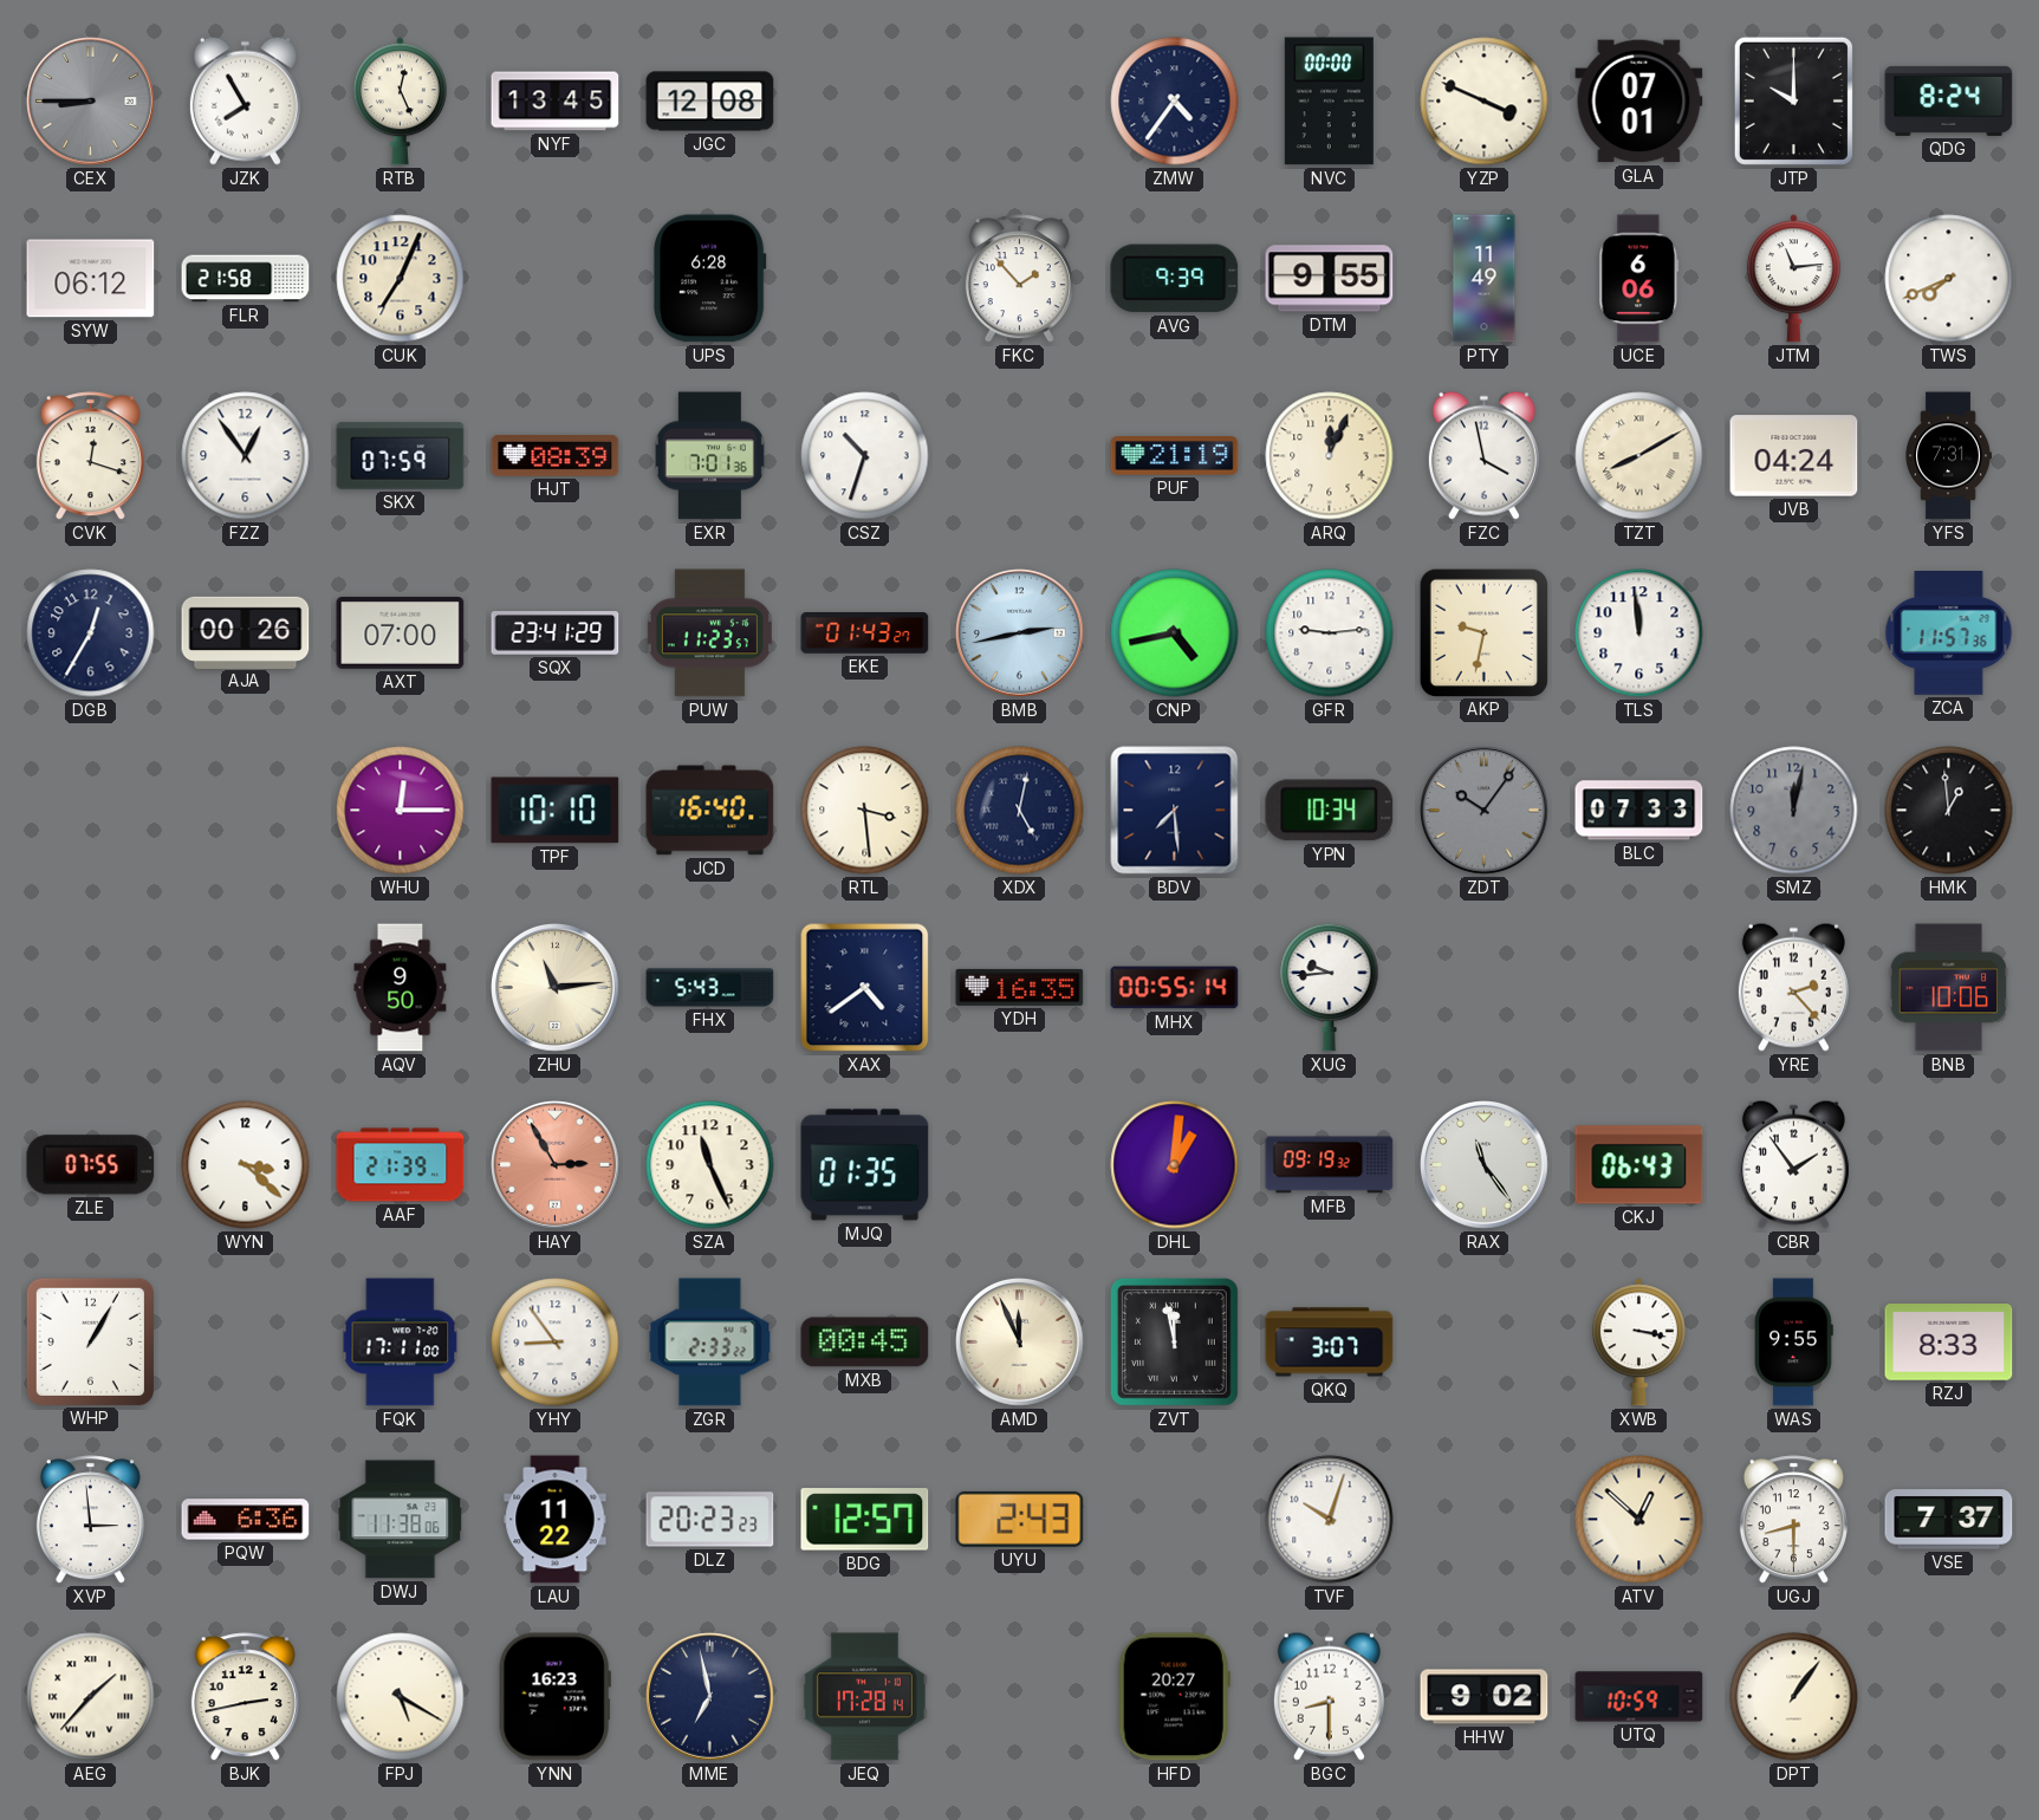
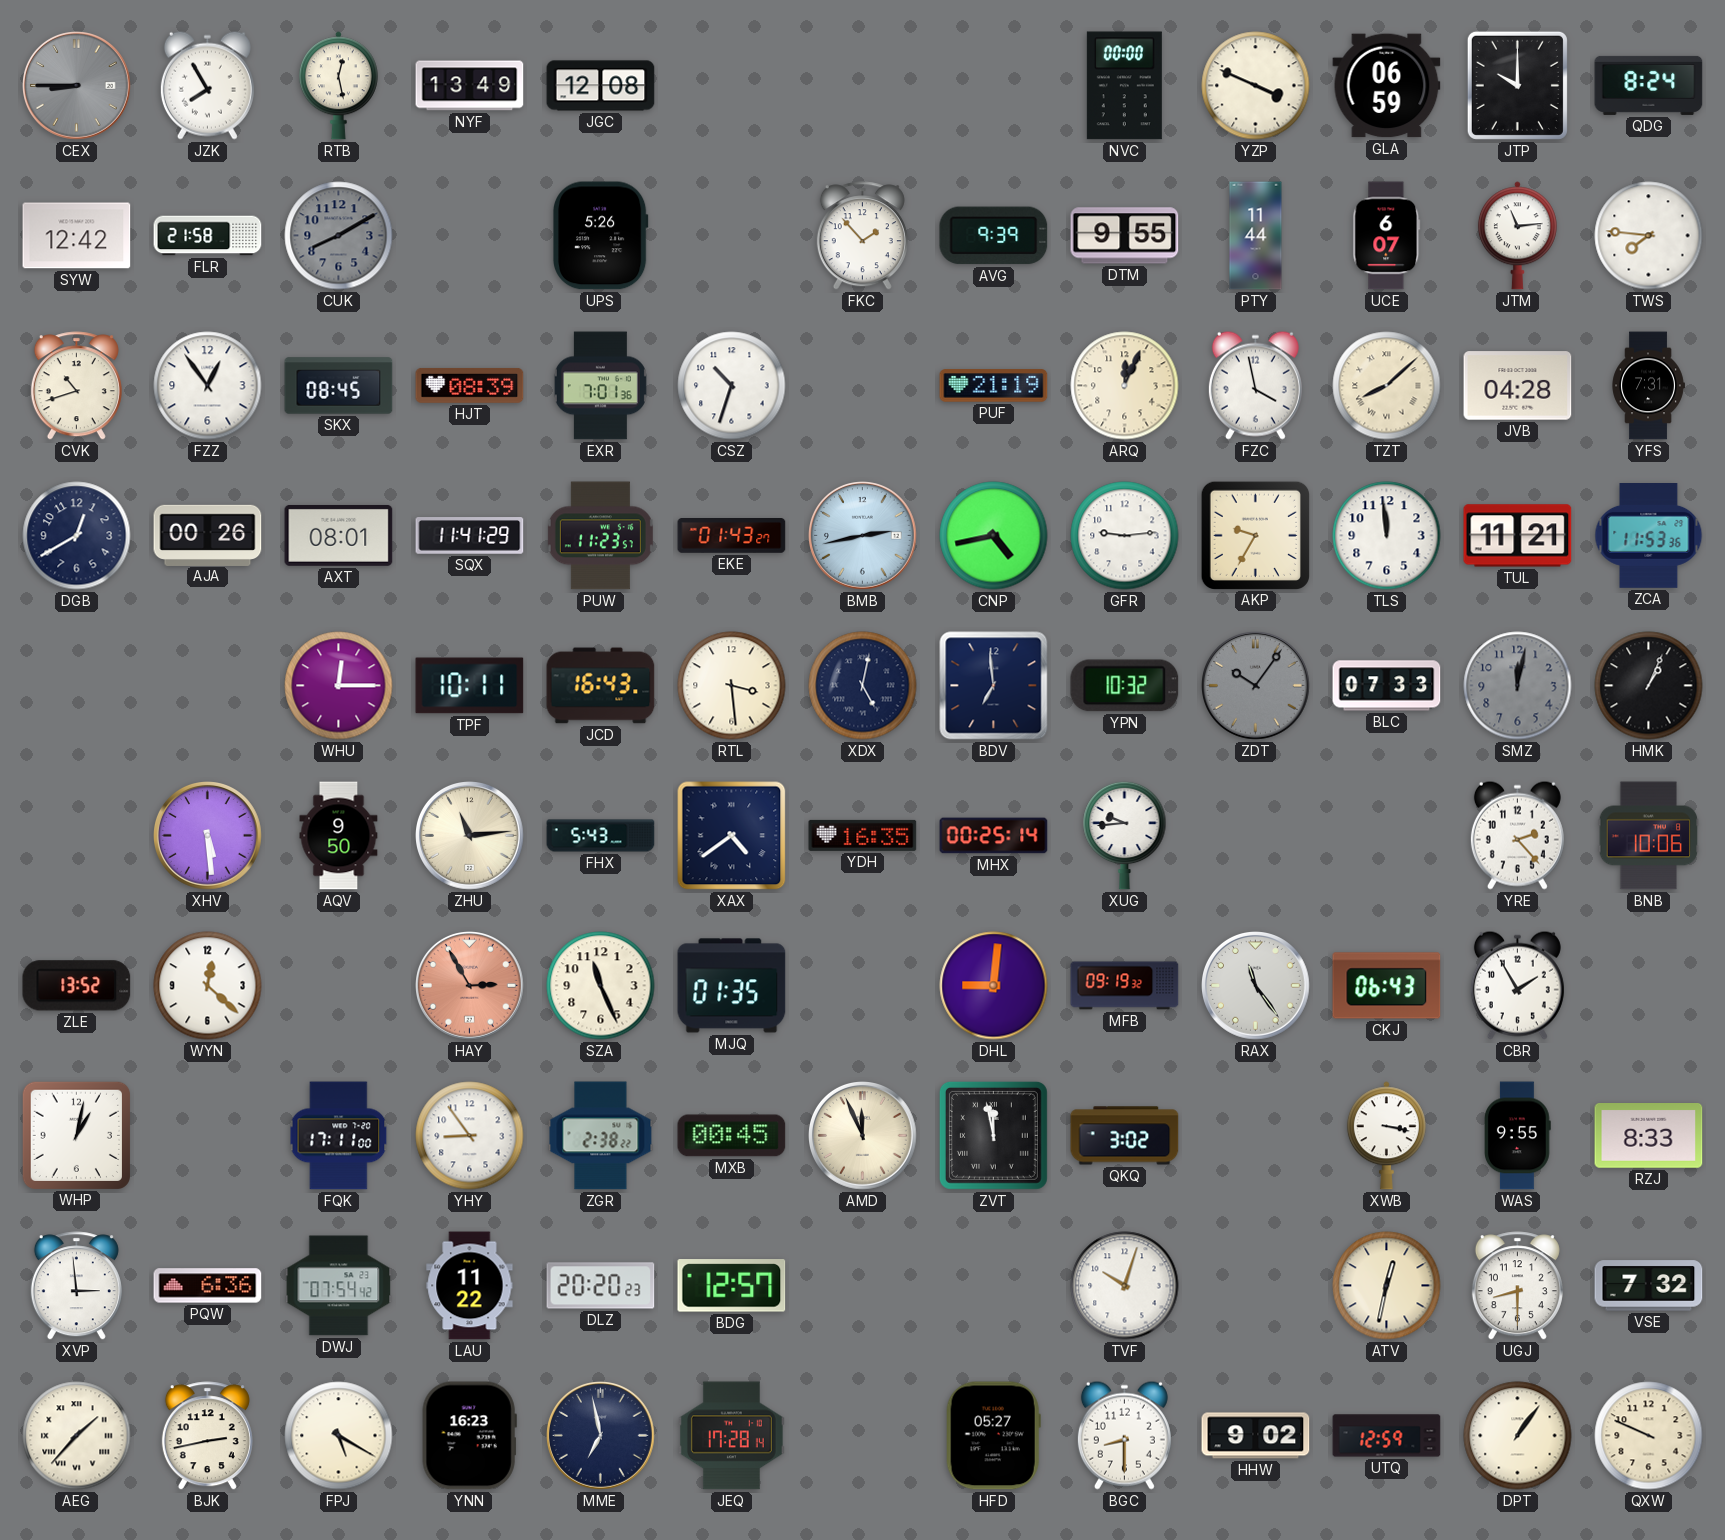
RTB: 12:26 -> 12:28
NYF: 13:45 -> 13:49
ZMW: 4:36 -> none
GLA: 07:01 -> 06:59
SYW: 06:12 -> 12:42
CUK: 7:04 -> 8:10
CUK dial: cream -> grey
UPS: 6:28 -> 5:26
PTY: 11:49 -> 11:44
UCE: 6:06 -> 6:07
TWS: 7:41 -> 7:46
CVK: 12:18 -> 10:42
SKX: 07:59 -> 08:45
TZT: 8:10 -> 8:08
JVB: 04:24 -> 04:28
DGB: 12:35 -> 12:40
AXT: 07:00 -> 08:01
SQX: 23:41 -> 11:41
AKP: 9:32 -> 9:35
TUL: none -> 11:21
ZCA: 11:57 -> 11:53
TPF: 10:10 -> 10:11
JCD: 16:40 -> 16:43
BDV: 7:29 -> 6:59
YPN: 10:34 -> 10:32
HMK: 12:59 -> 1:04
XHV: none -> 5:29
MHX: 00:55 -> 00:25
ZLE: 07:55 -> 13:52
WYN: 3:22 -> 12:22
AAF: 21:39 -> none
DHL: 1:01 -> 9:01
CBR: 1:54 -> 1:55
WHP: 1:05 -> 1:02
ZGR: 2:33 -> 2:38
QKQ: 3:07 -> 3:02
DWJ: 11:38 -> 07:54
DLZ: 20:23 -> 20:20
UYU: 2:43 -> none
ATV: 12:52 -> 12:32
VSE: 7:37 -> 7:32
HFD: 20:27 -> 05:27
UTQ: 10:59 -> 12:59
QXW: none -> 9:49
